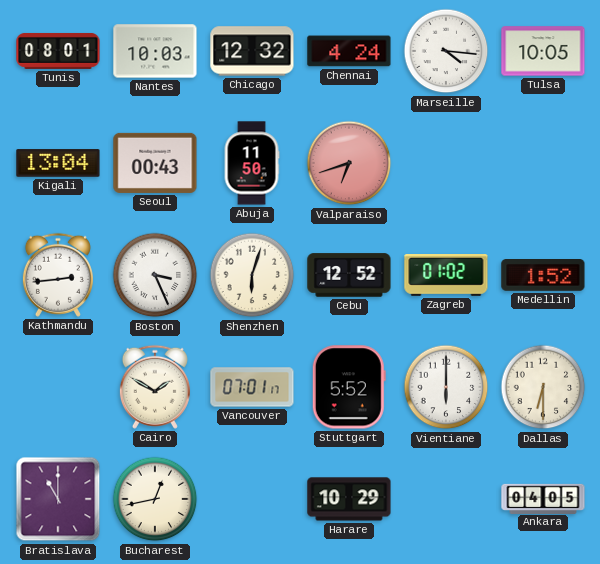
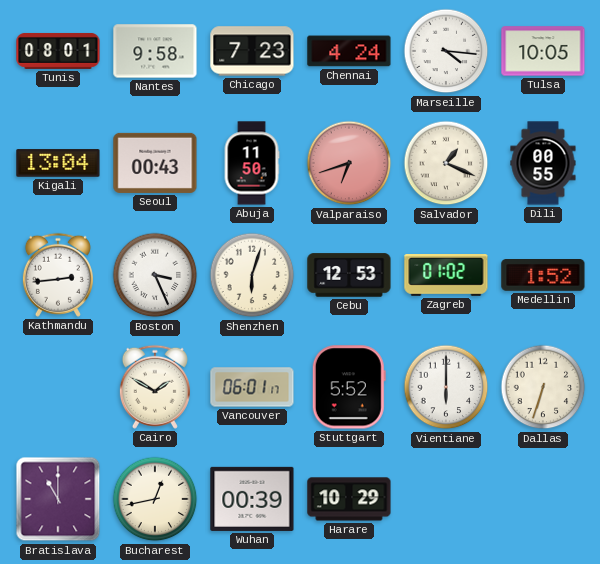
Nantes: 10:03 -> 9:58
Chicago: 12:32 -> 7:23
Salvador: none -> 1:19
Dili: none -> 00:55
Cebu: 12:52 -> 12:53
Vancouver: 07:01 -> 06:01
Dallas: 6:30 -> 6:33
Wuhan: none -> 00:39
Ankara: 04:05 -> none
